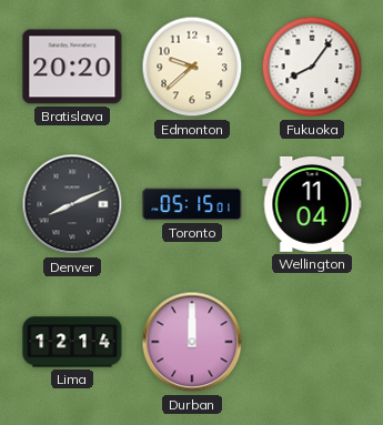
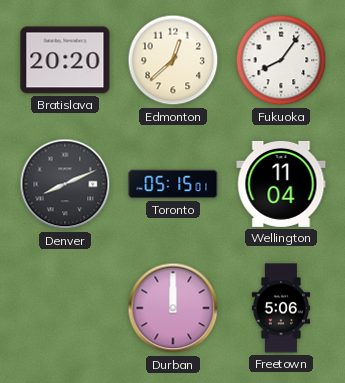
Edmonton: 9:38 -> 12:38
Lima: 12:14 -> none
Freetown: none -> 5:06
